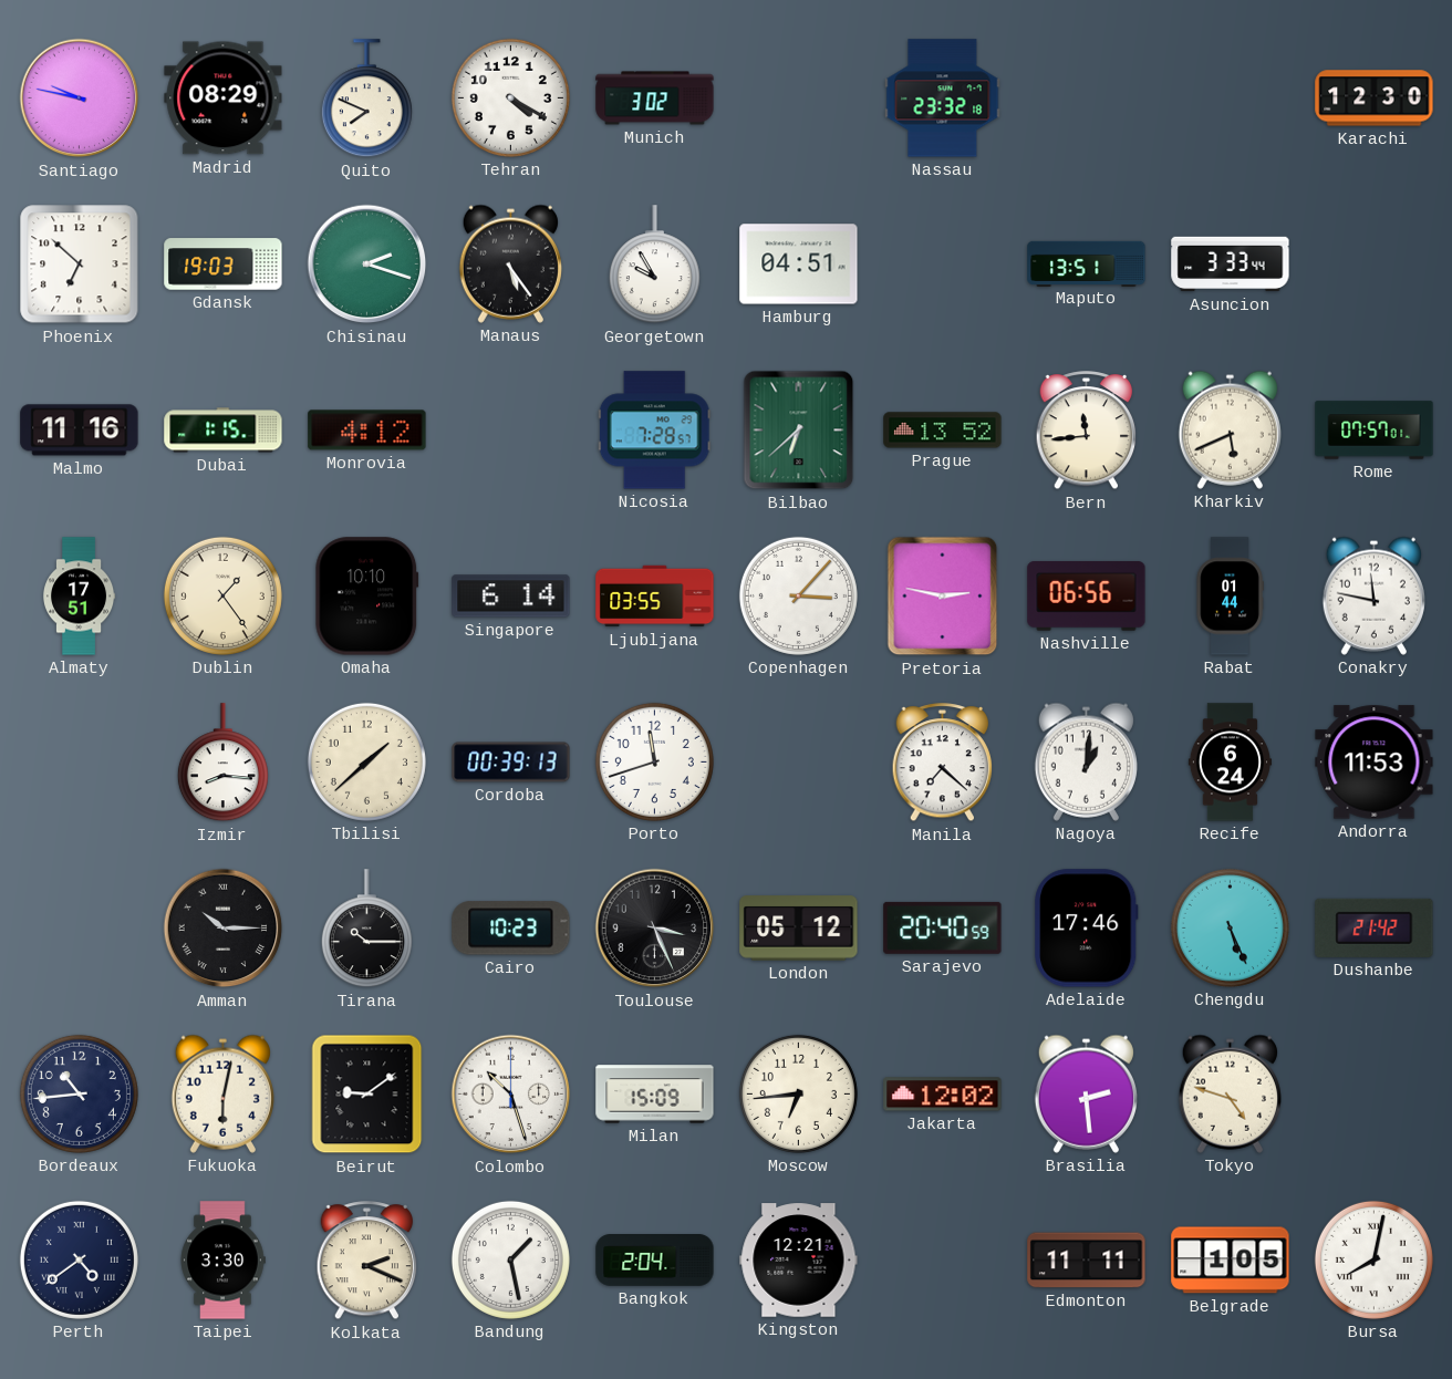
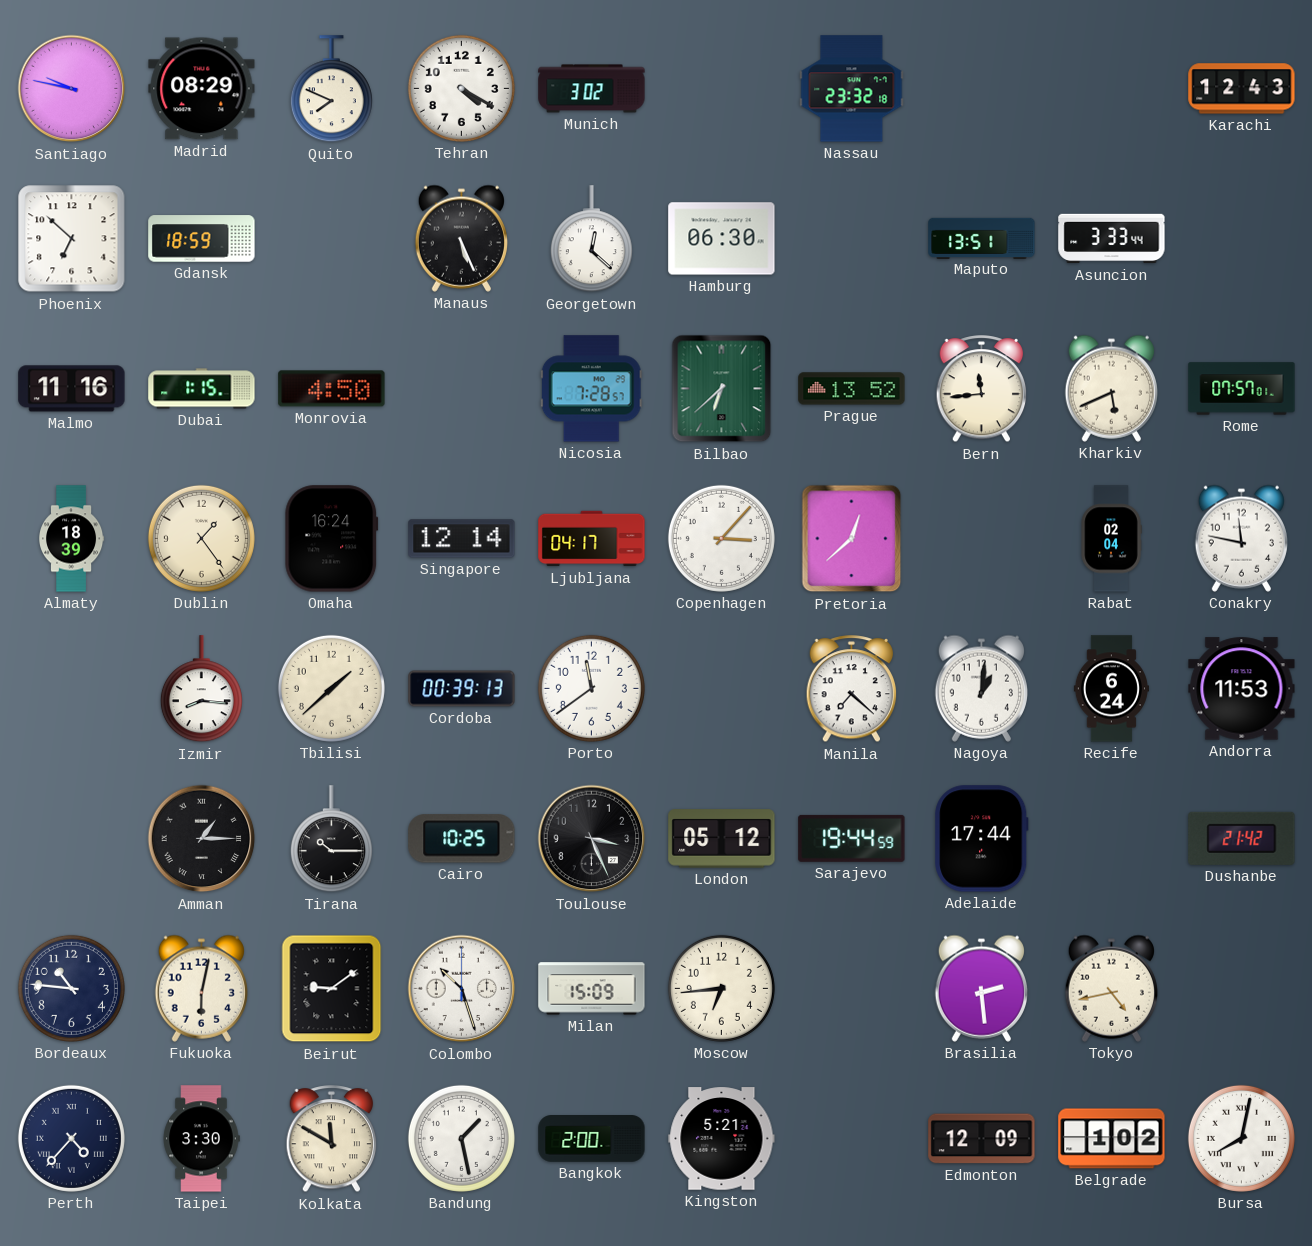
Karachi: 12:30 -> 12:43
Gdansk: 19:03 -> 18:59
Chisinau: 2:18 -> none
Manaus: 5:24 -> 5:26
Georgetown: 9:55 -> 12:22
Hamburg: 04:51 -> 06:30
Monrovia: 4:12 -> 4:50
Almaty: 17:51 -> 18:39
Omaha: 10:10 -> 16:24
Singapore: 6:14 -> 12:14
Ljubljana: 03:55 -> 04:17
Pretoria: 2:47 -> 12:38
Nashville: 06:56 -> none
Rabat: 01:44 -> 02:04
Porto: 11:42 -> 11:39
Amman: 10:15 -> 1:15
Cairo: 10:23 -> 10:25
Sarajevo: 20:40 -> 19:44
Adelaide: 17:46 -> 17:44
Chengdu: 5:26 -> none
Bordeaux: 10:44 -> 10:46
Jakarta: 12:02 -> none
Tokyo: 4:48 -> 4:43
Perth: 4:39 -> 4:37
Kolkata: 2:19 -> 11:50
Bangkok: 2:04 -> 2:00
Kingston: 12:21 -> 5:21
Edmonton: 11:11 -> 12:09
Belgrade: 1:05 -> 1:02
